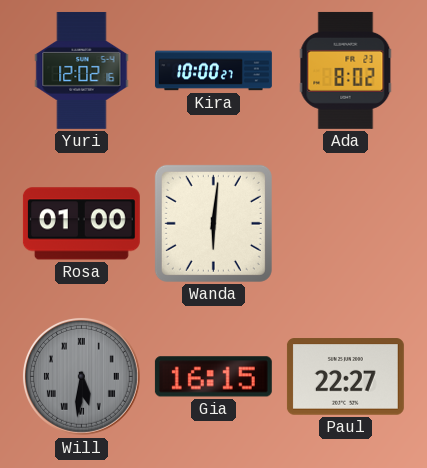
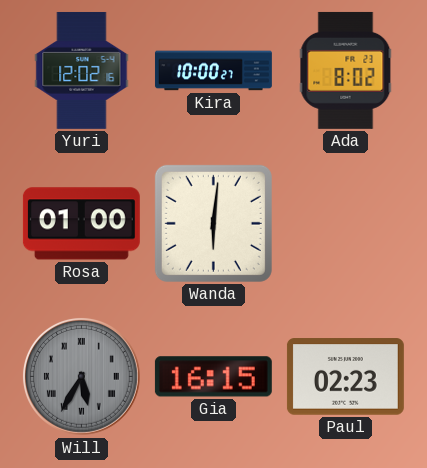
Will: 5:31 -> 5:35
Paul: 22:27 -> 02:23
